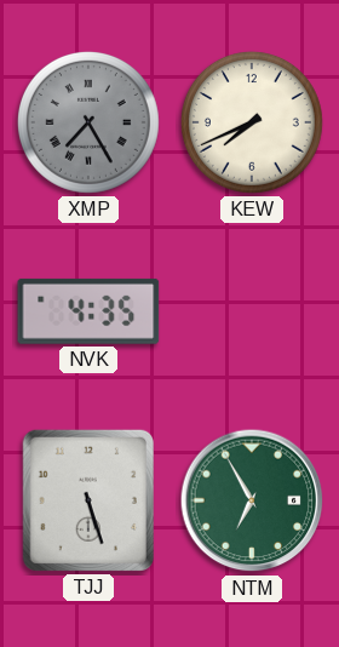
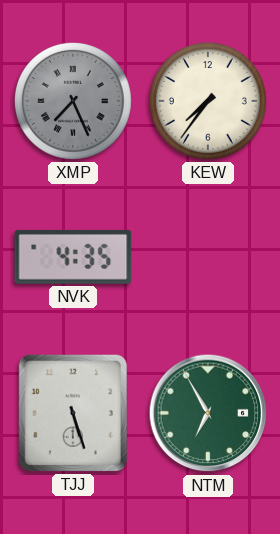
XMP: 7:25 -> 7:26
KEW: 7:41 -> 7:36
